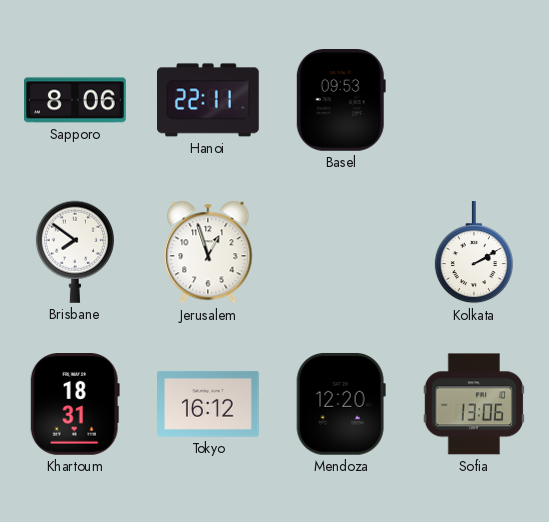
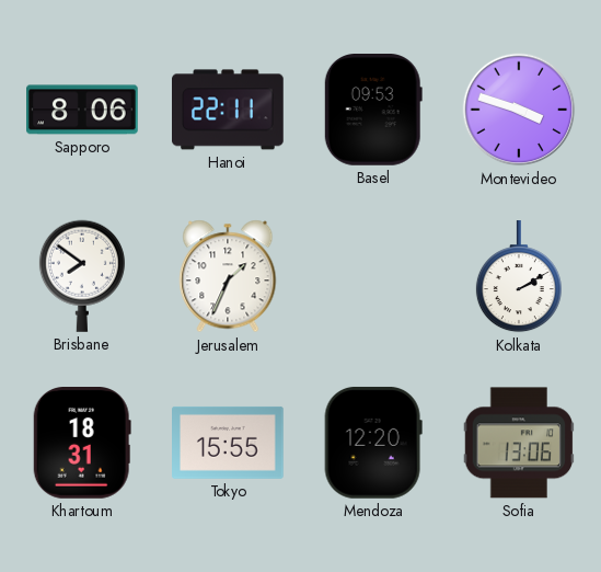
Montevideo: none -> 3:48
Jerusalem: 12:57 -> 1:34
Tokyo: 16:12 -> 15:55
